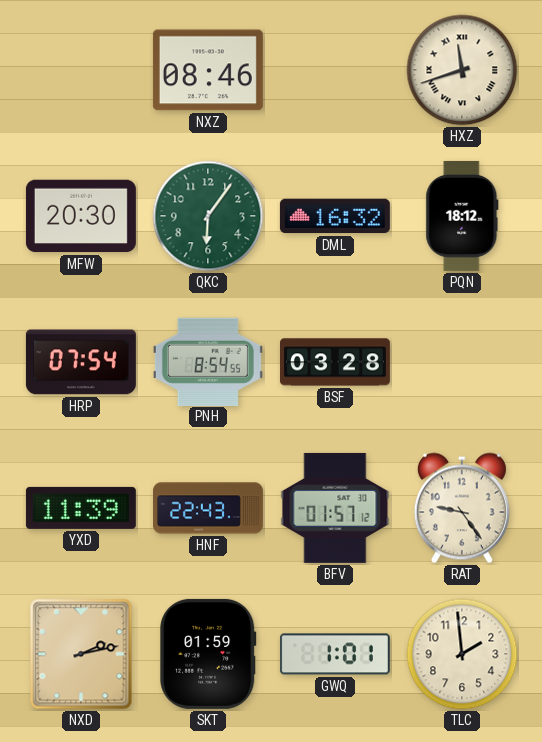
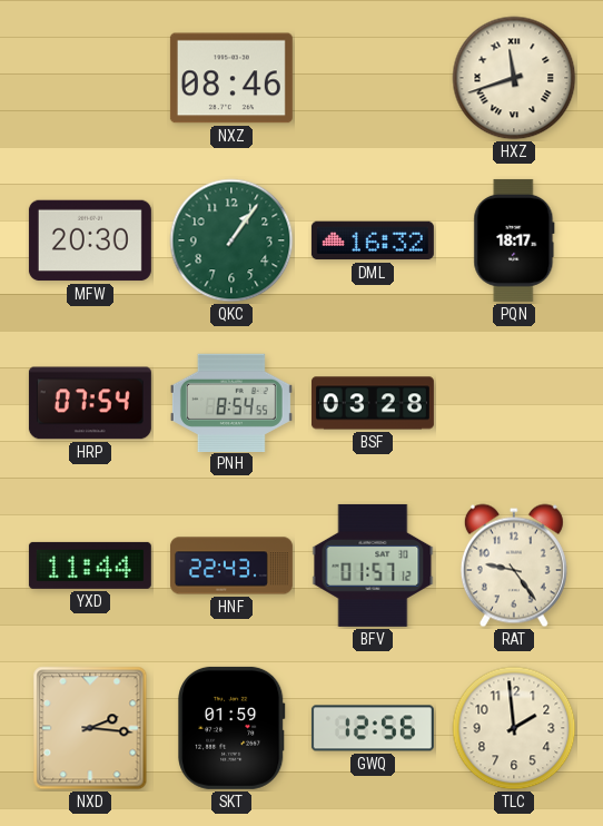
QKC: 6:06 -> 1:06
PQN: 18:12 -> 18:17
YXD: 11:39 -> 11:44
NXD: 2:13 -> 2:16
GWQ: 1:01 -> 12:56
